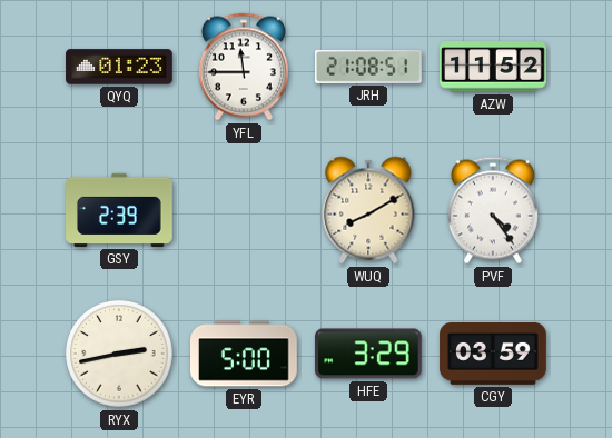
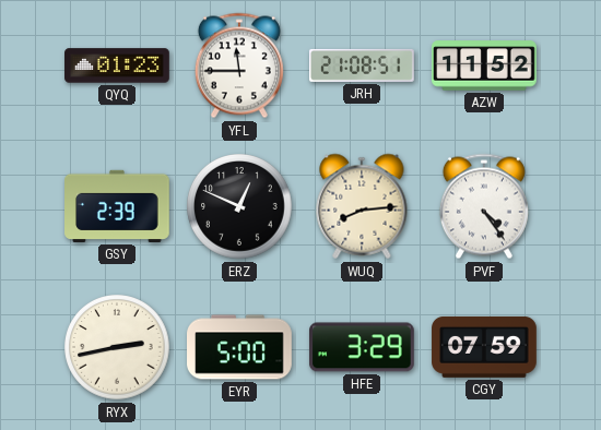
ERZ: none -> 12:49
WUQ: 8:10 -> 8:14
CGY: 03:59 -> 07:59
